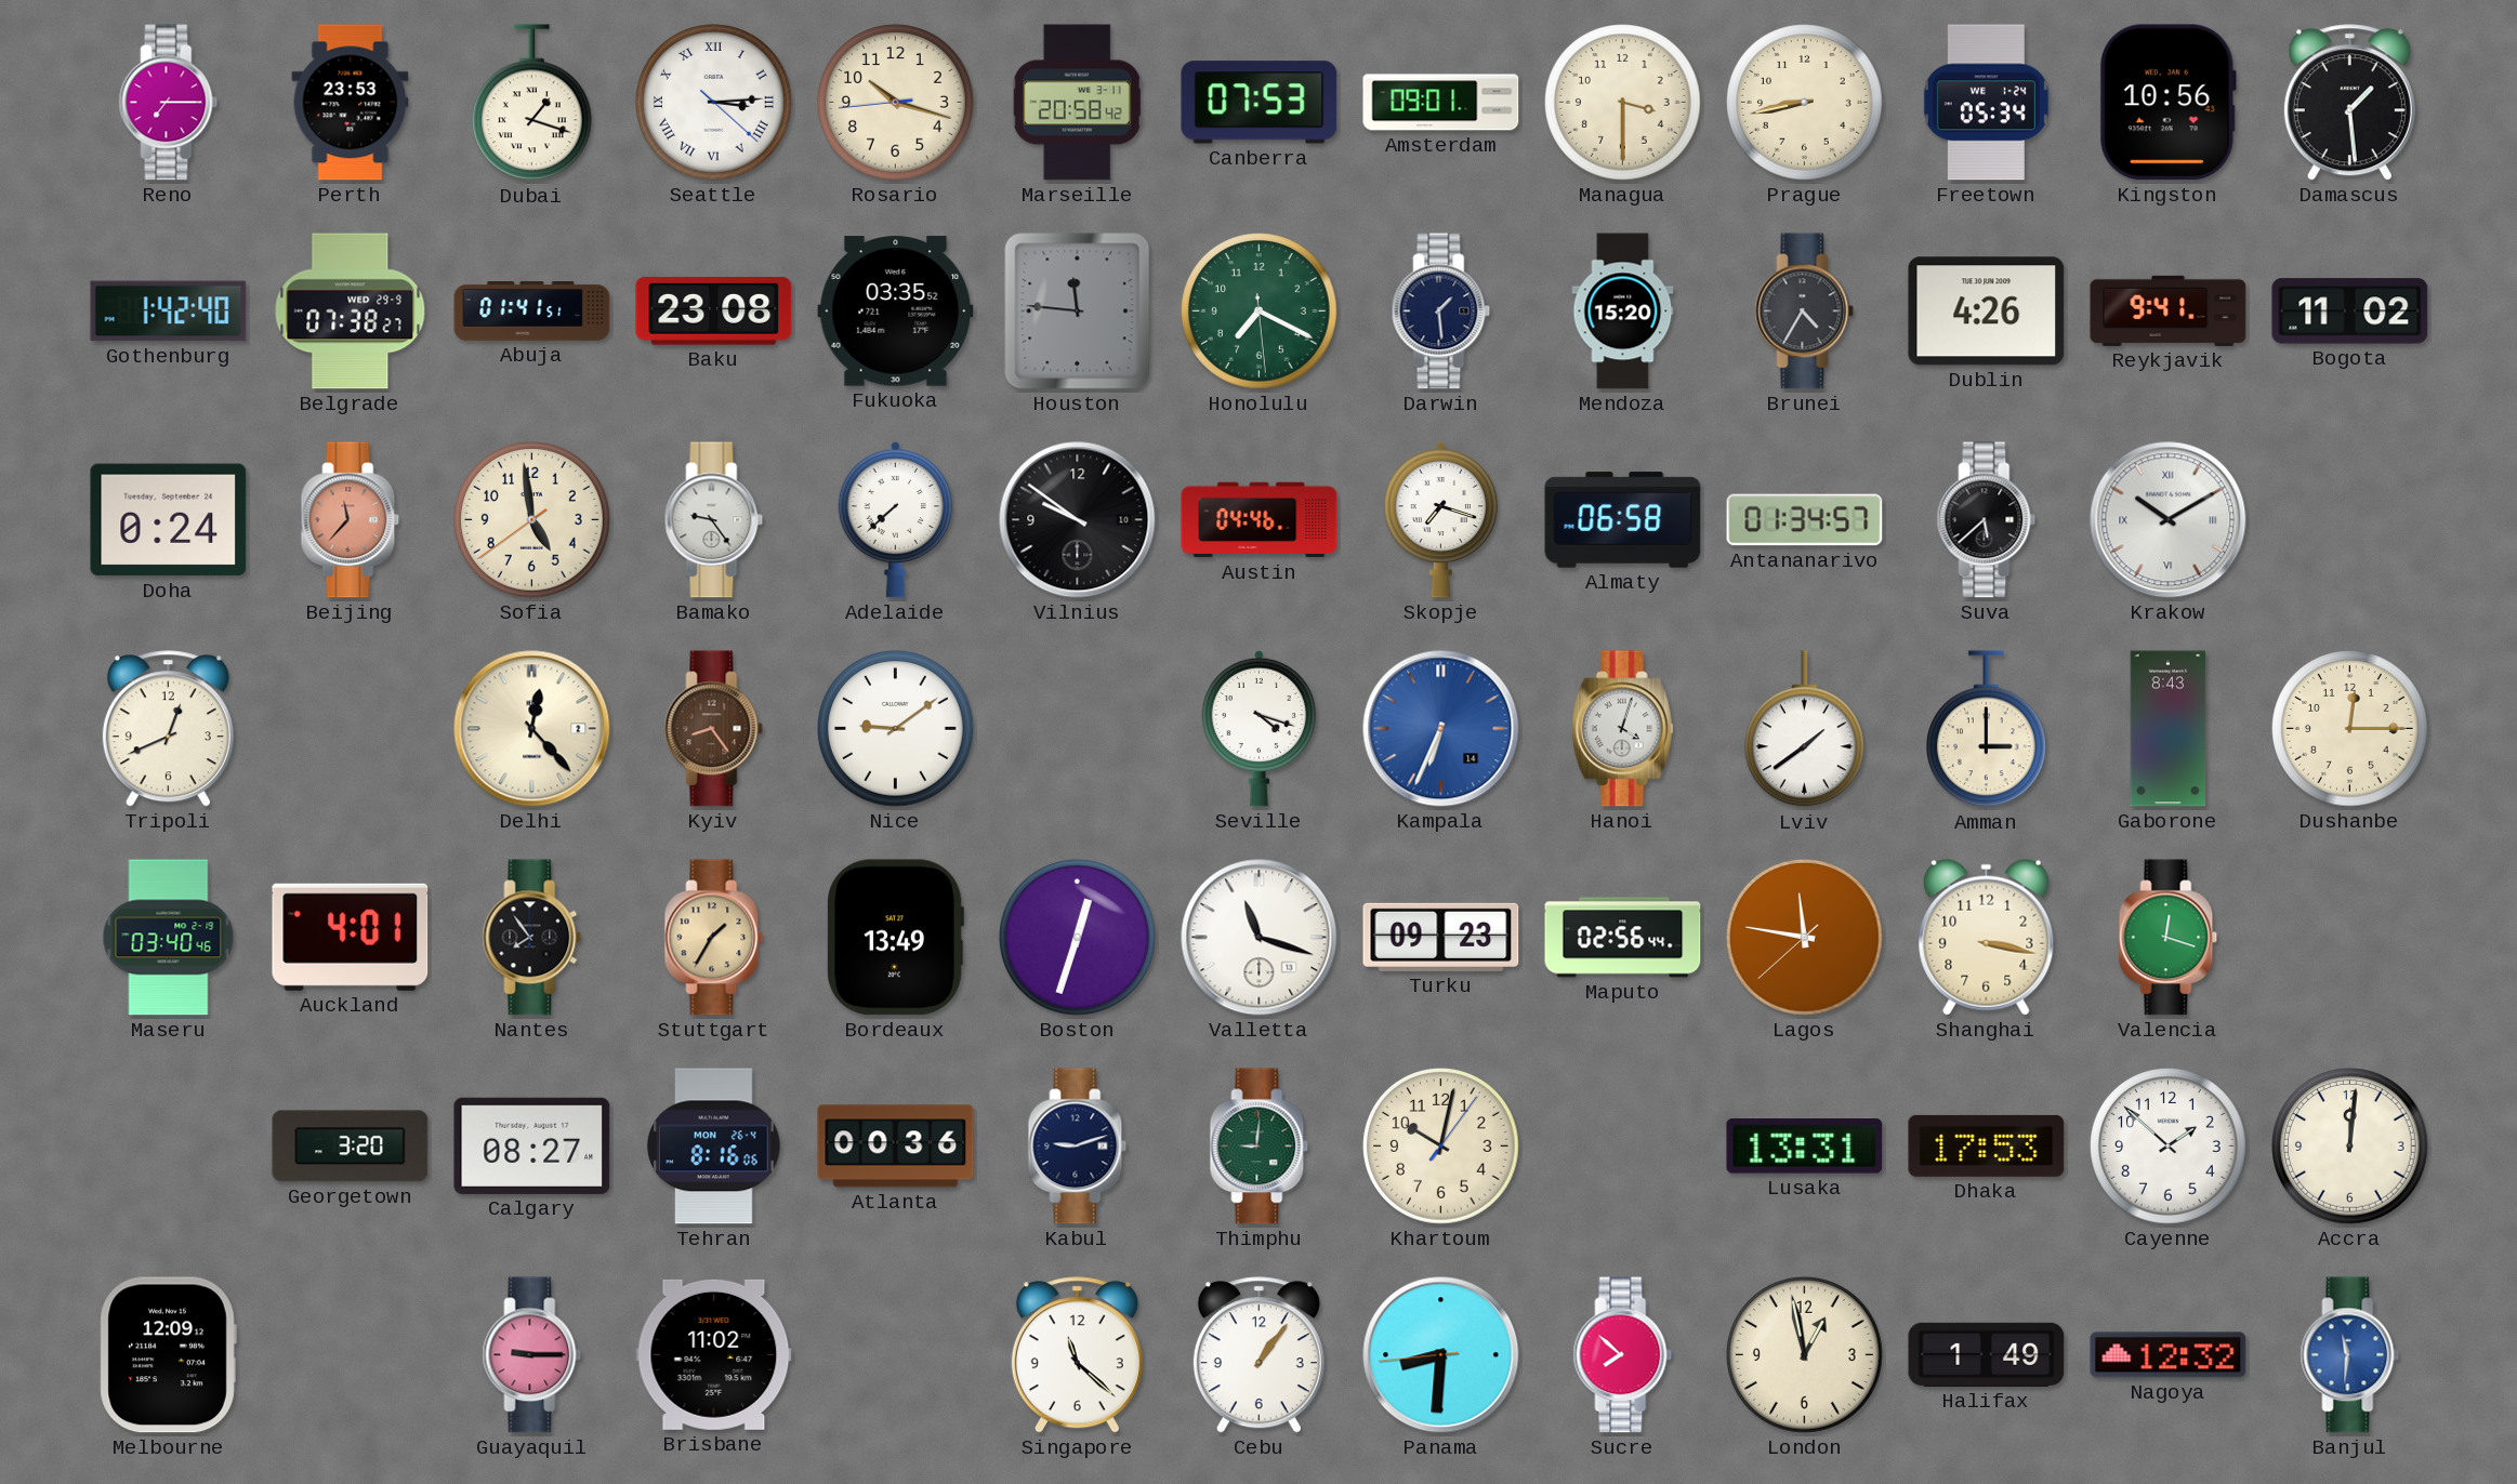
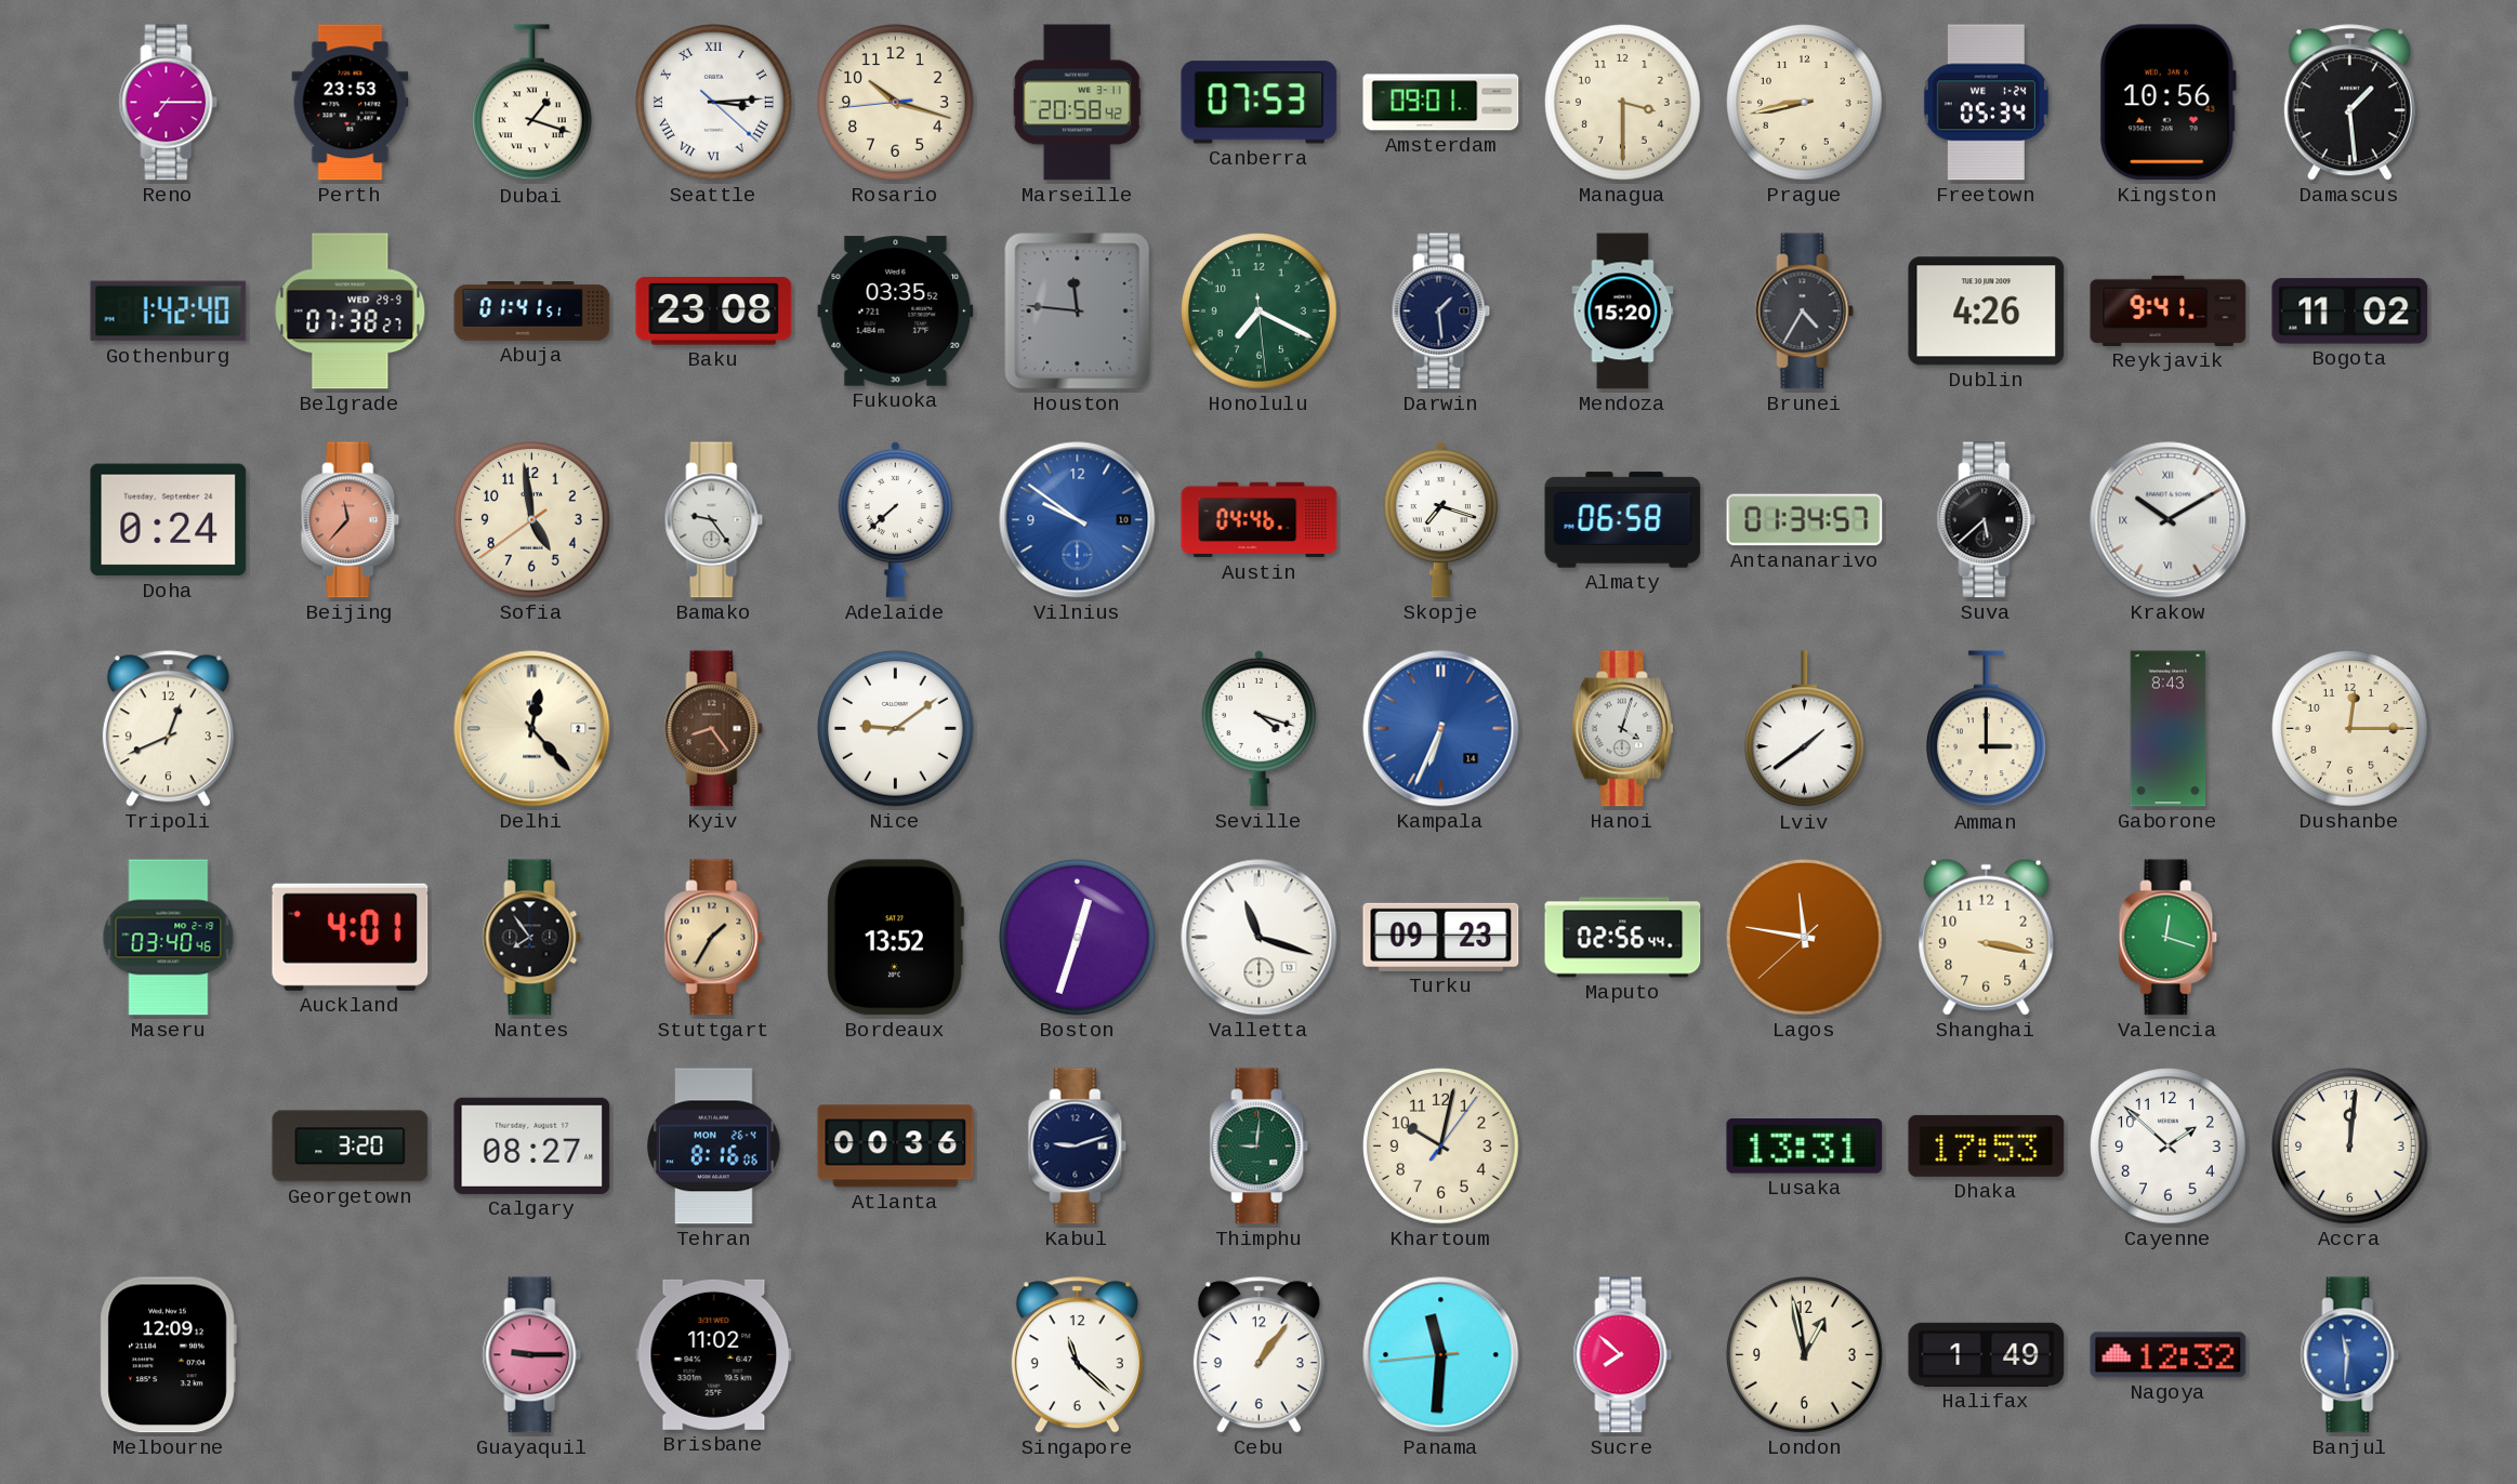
Vilnius dial: black -> blue
Bordeaux: 13:49 -> 13:52
Panama: 8:30 -> 11:30
